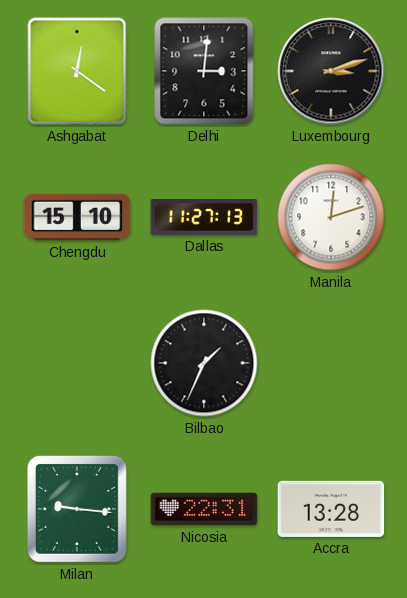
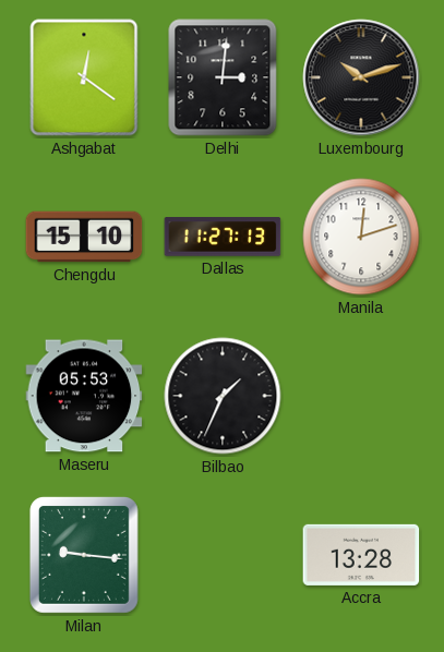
Luxembourg: 3:12 -> 10:12
Maseru: none -> 05:53
Nicosia: 22:31 -> none
